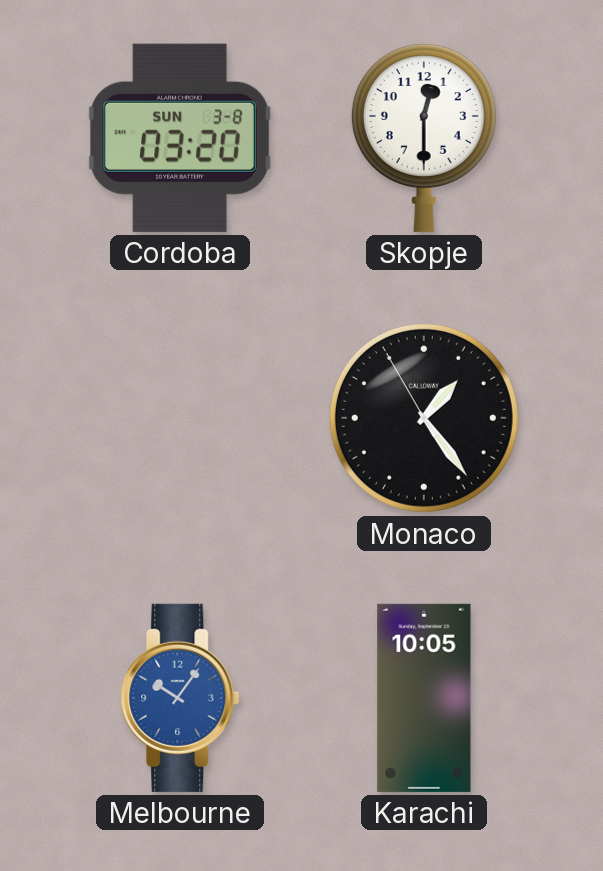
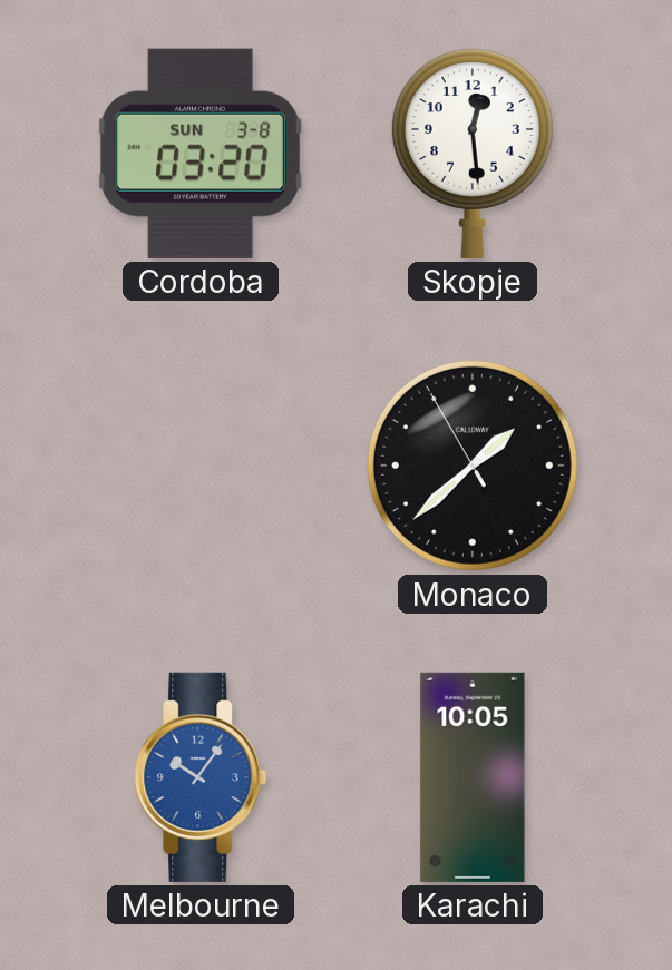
Skopje: 12:30 -> 12:29
Monaco: 1:23 -> 1:37
